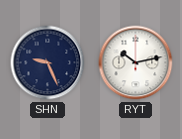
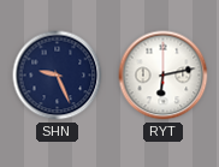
RYT: 10:13 -> 6:13
